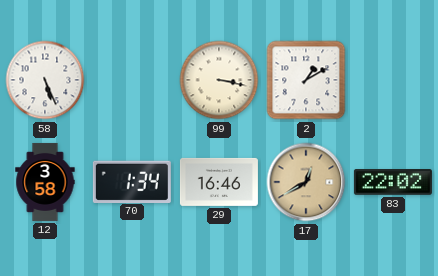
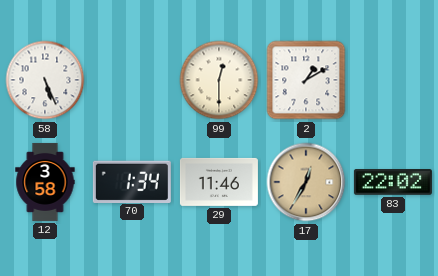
99: 3:17 -> 12:30
29: 16:46 -> 11:46
17: 12:40 -> 12:35
